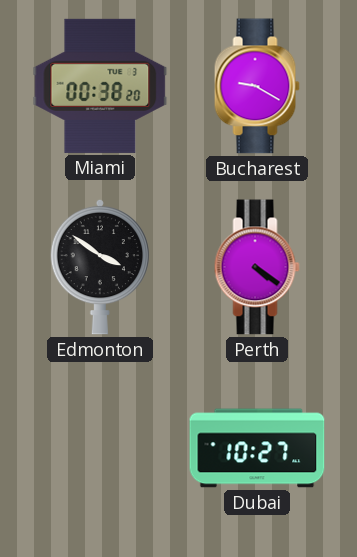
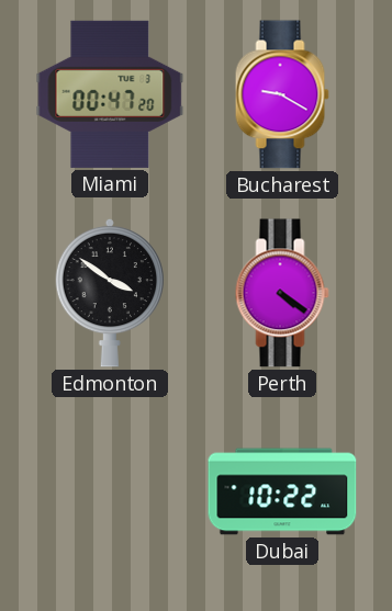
Miami: 00:38 -> 00:47
Dubai: 10:27 -> 10:22
